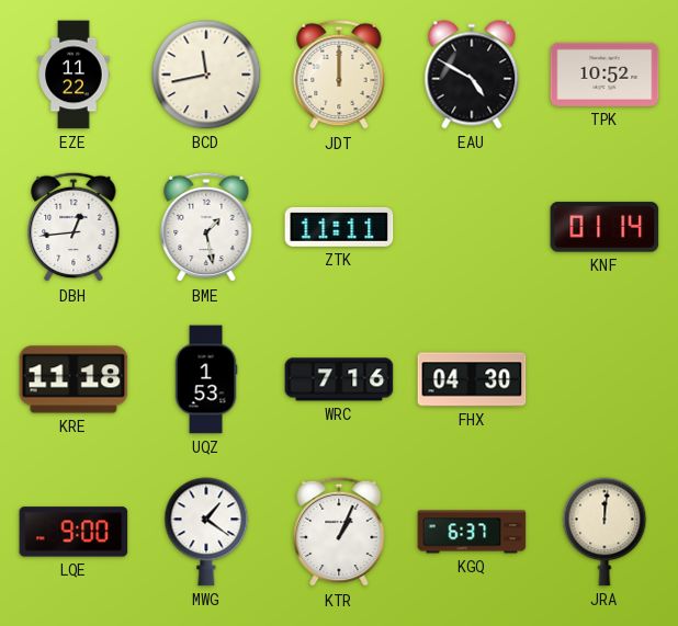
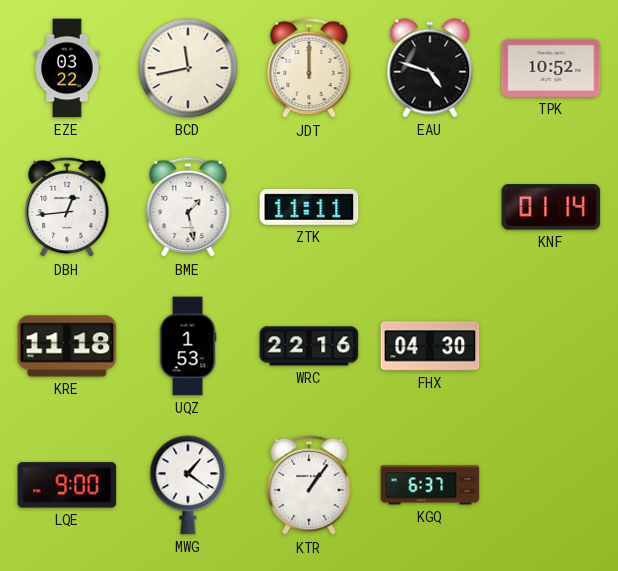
EZE: 11:22 -> 03:22
EAU: 4:50 -> 4:48
WRC: 7:16 -> 22:16
KTR: 1:04 -> 1:06
JRA: 12:01 -> none
